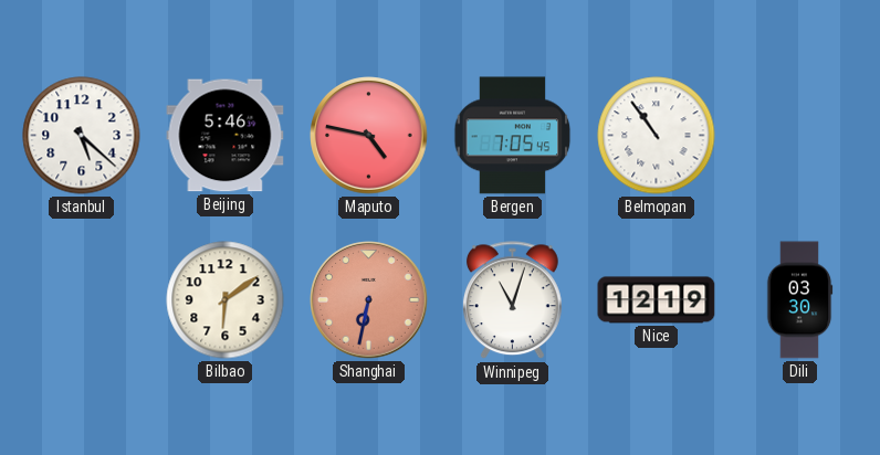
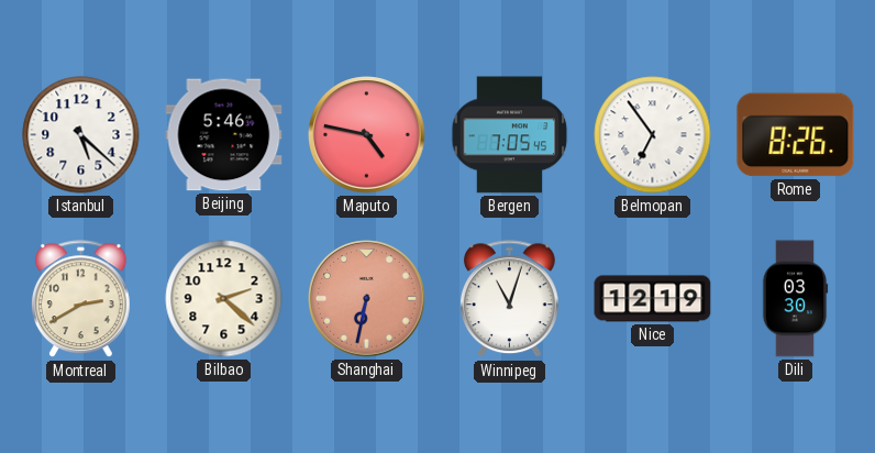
Belmopan: 10:54 -> 6:54
Rome: none -> 8:26
Montreal: none -> 2:40
Bilbao: 6:09 -> 2:22
